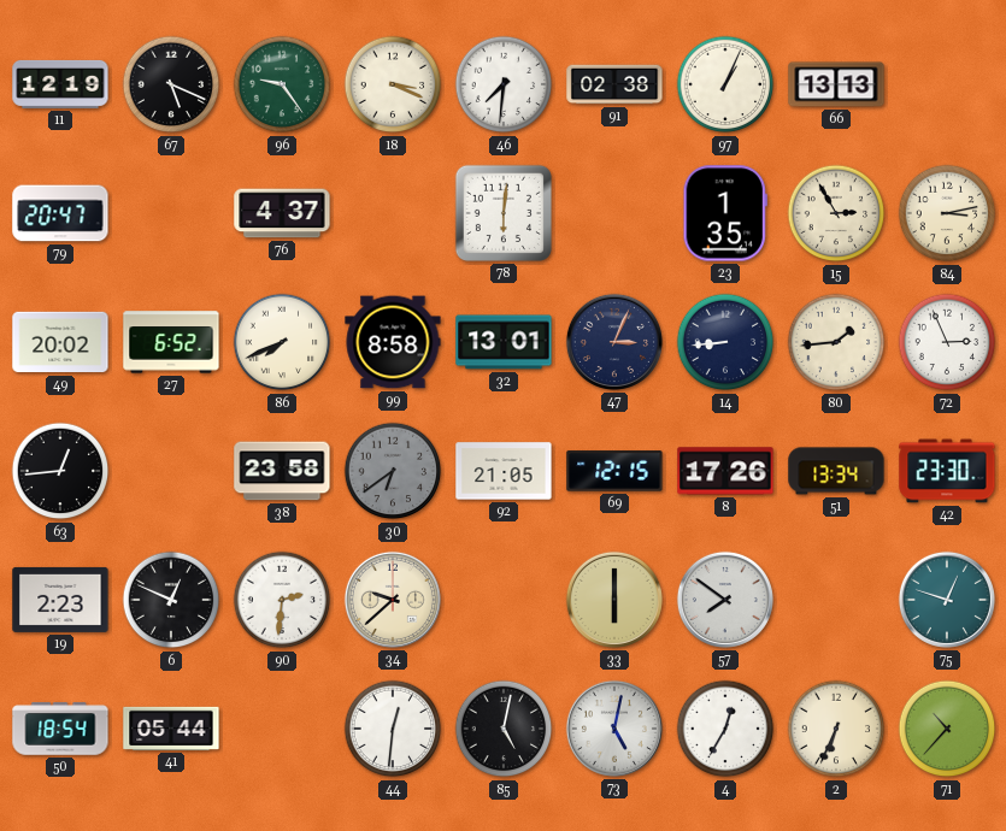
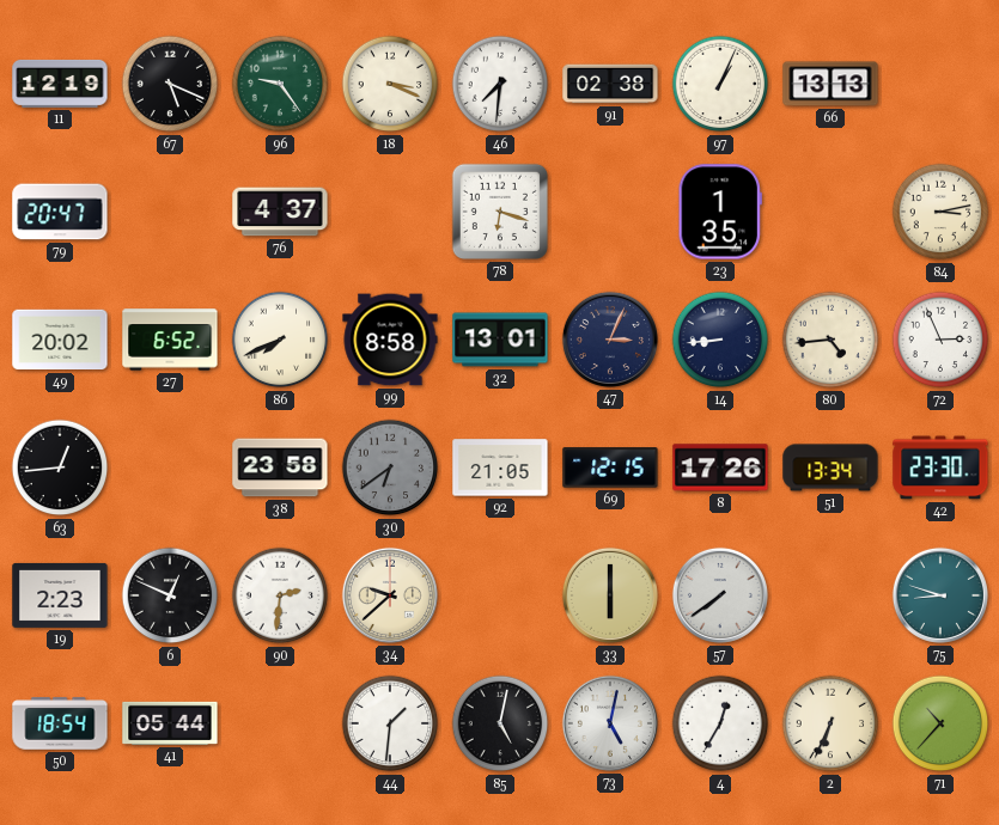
78: 6:01 -> 6:18
15: 2:55 -> none
80: 1:44 -> 4:44
57: 7:51 -> 7:39
75: 12:48 -> 8:48
44: 12:31 -> 1:31
